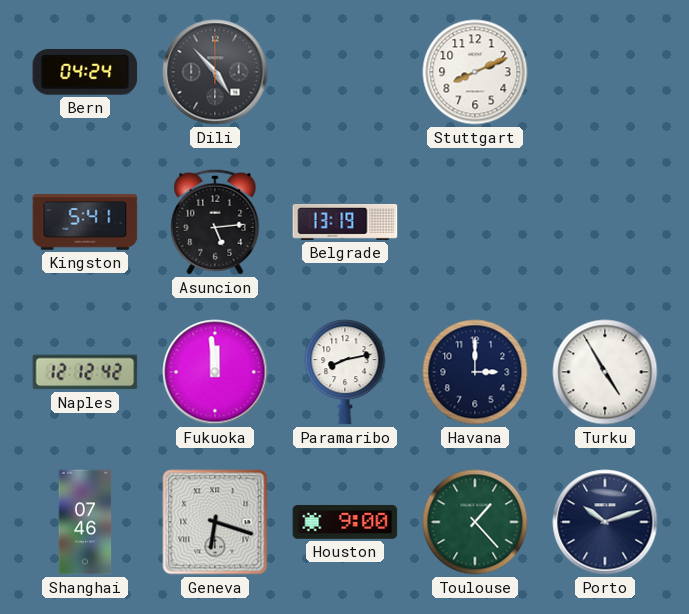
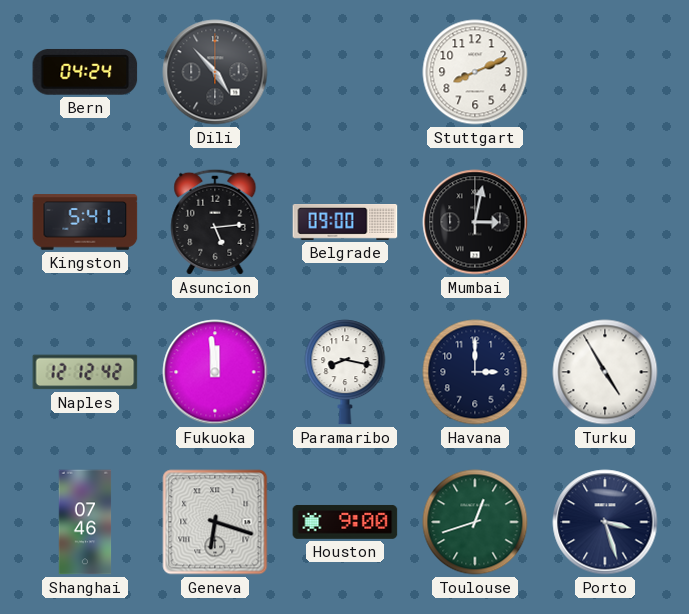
Belgrade: 13:19 -> 09:00
Mumbai: none -> 3:02
Paramaribo: 8:13 -> 8:17
Toulouse: 1:23 -> 12:42
Porto: 10:12 -> 3:27
